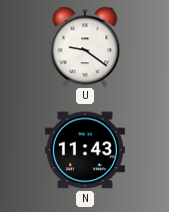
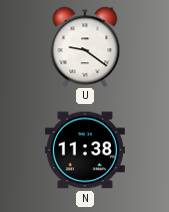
N: 11:43 -> 11:38
